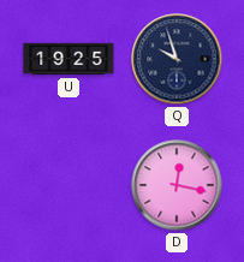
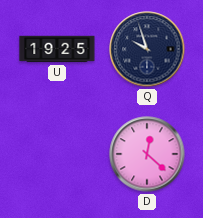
D: 12:17 -> 12:22
